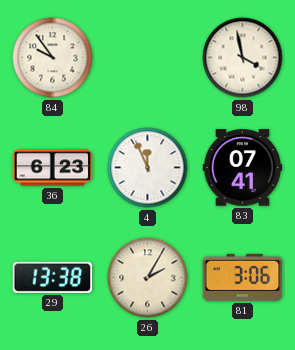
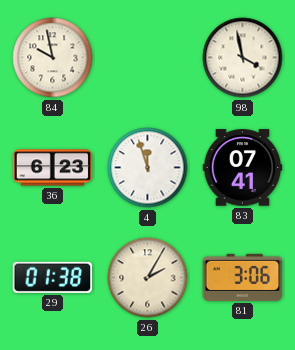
84: 9:54 -> 9:58
4: 11:56 -> 11:57
29: 13:38 -> 01:38
